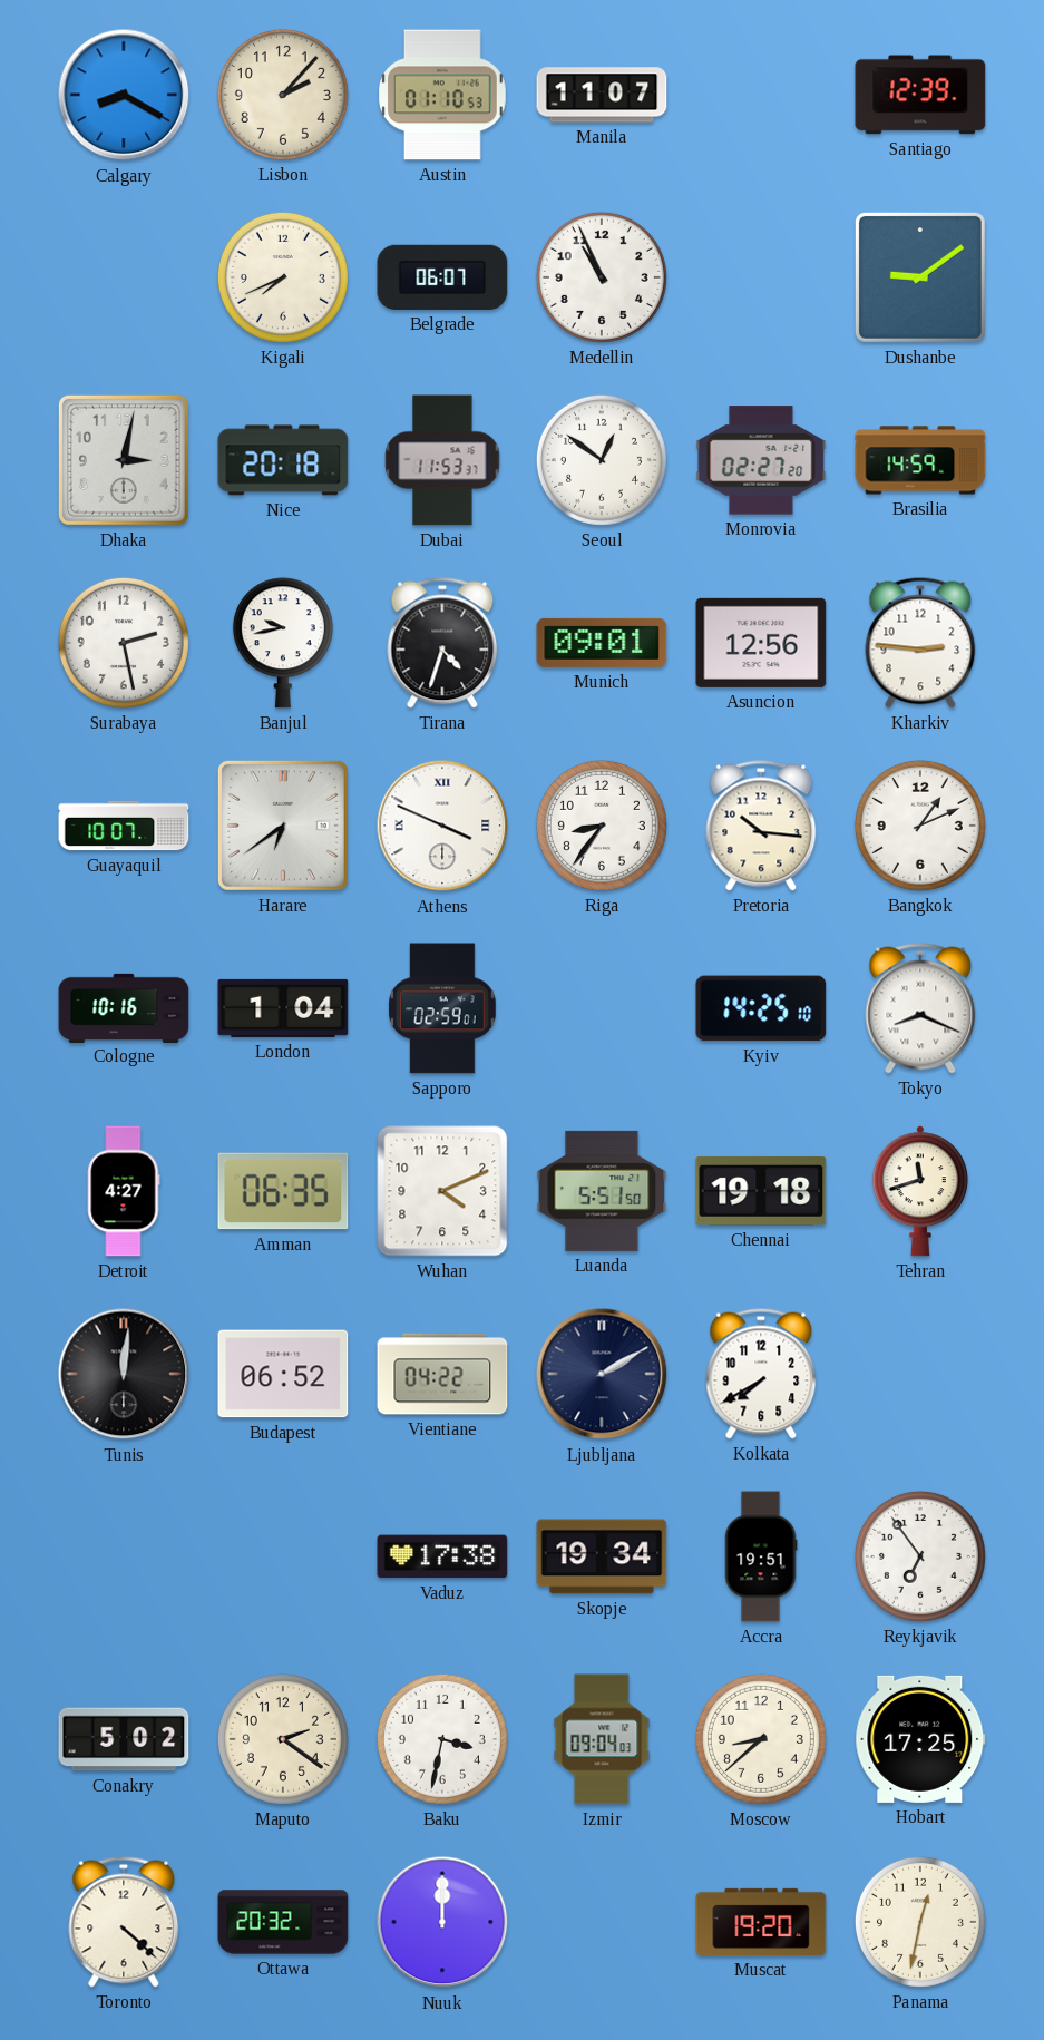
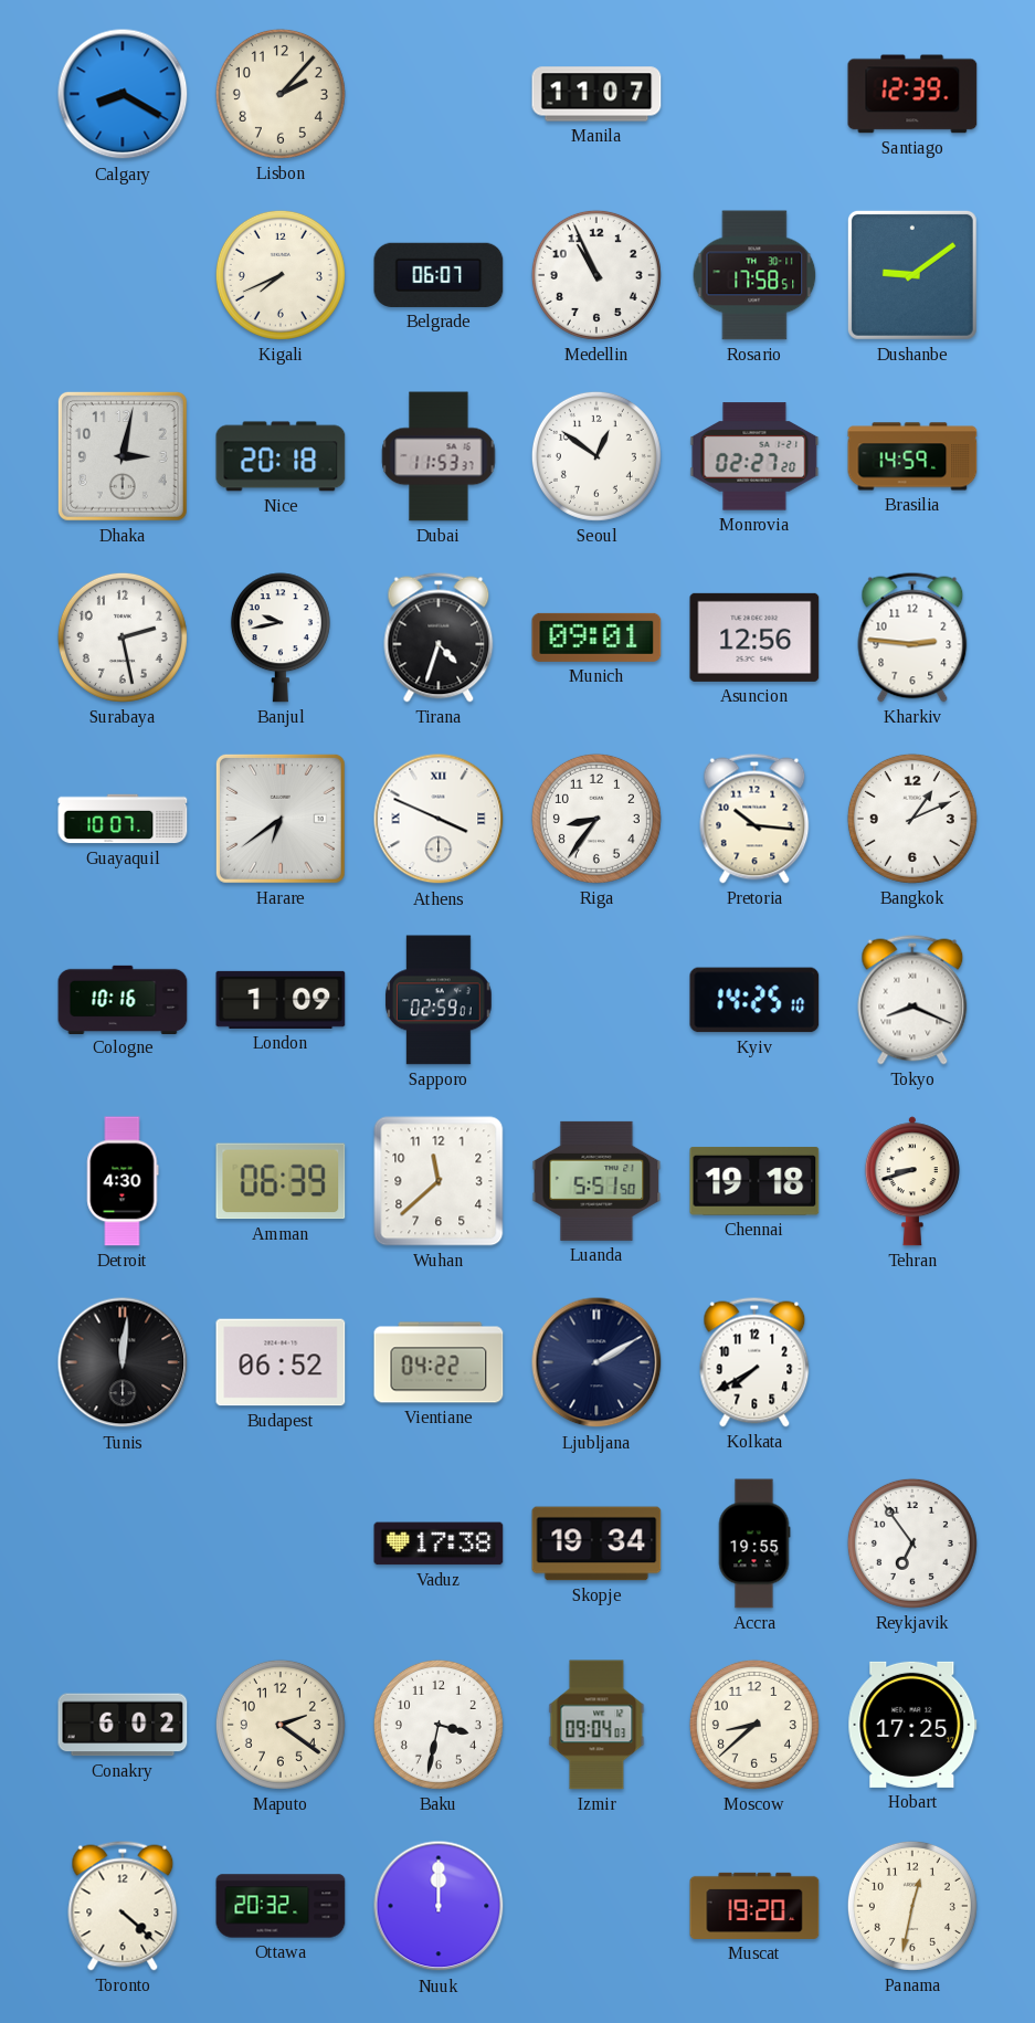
Austin: 01:10 -> none
Rosario: none -> 17:58
London: 1:04 -> 1:09
Detroit: 4:27 -> 4:30
Amman: 06:35 -> 06:39
Wuhan: 4:11 -> 11:38
Tehran: 11:42 -> 8:42
Accra: 19:51 -> 19:55
Conakry: 5:02 -> 6:02
